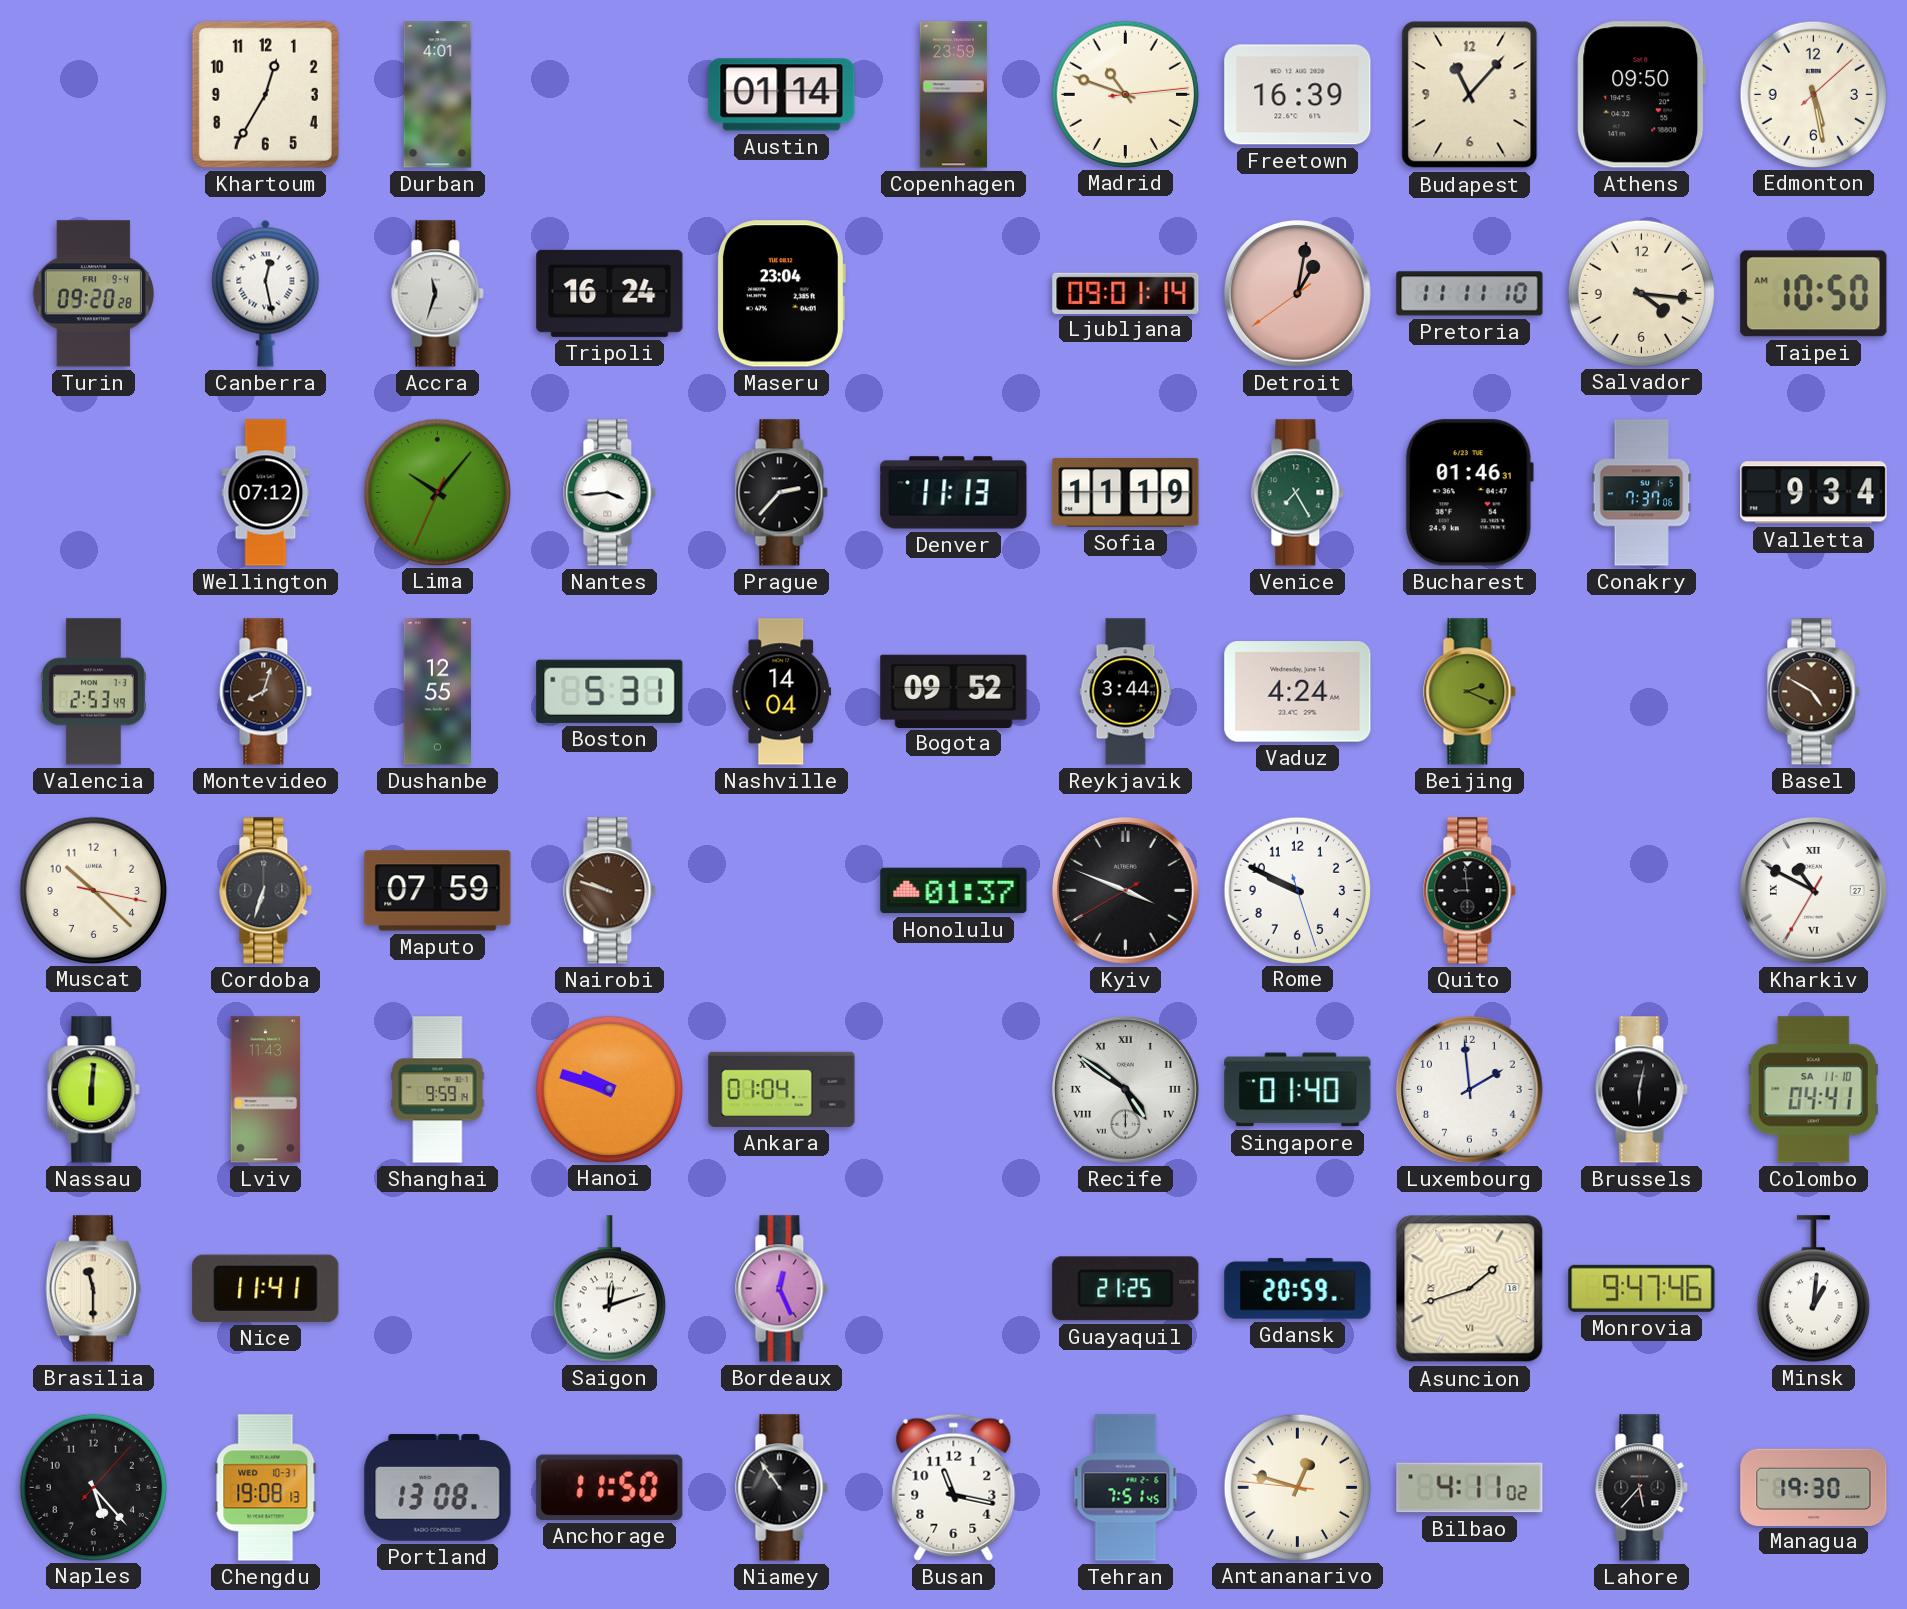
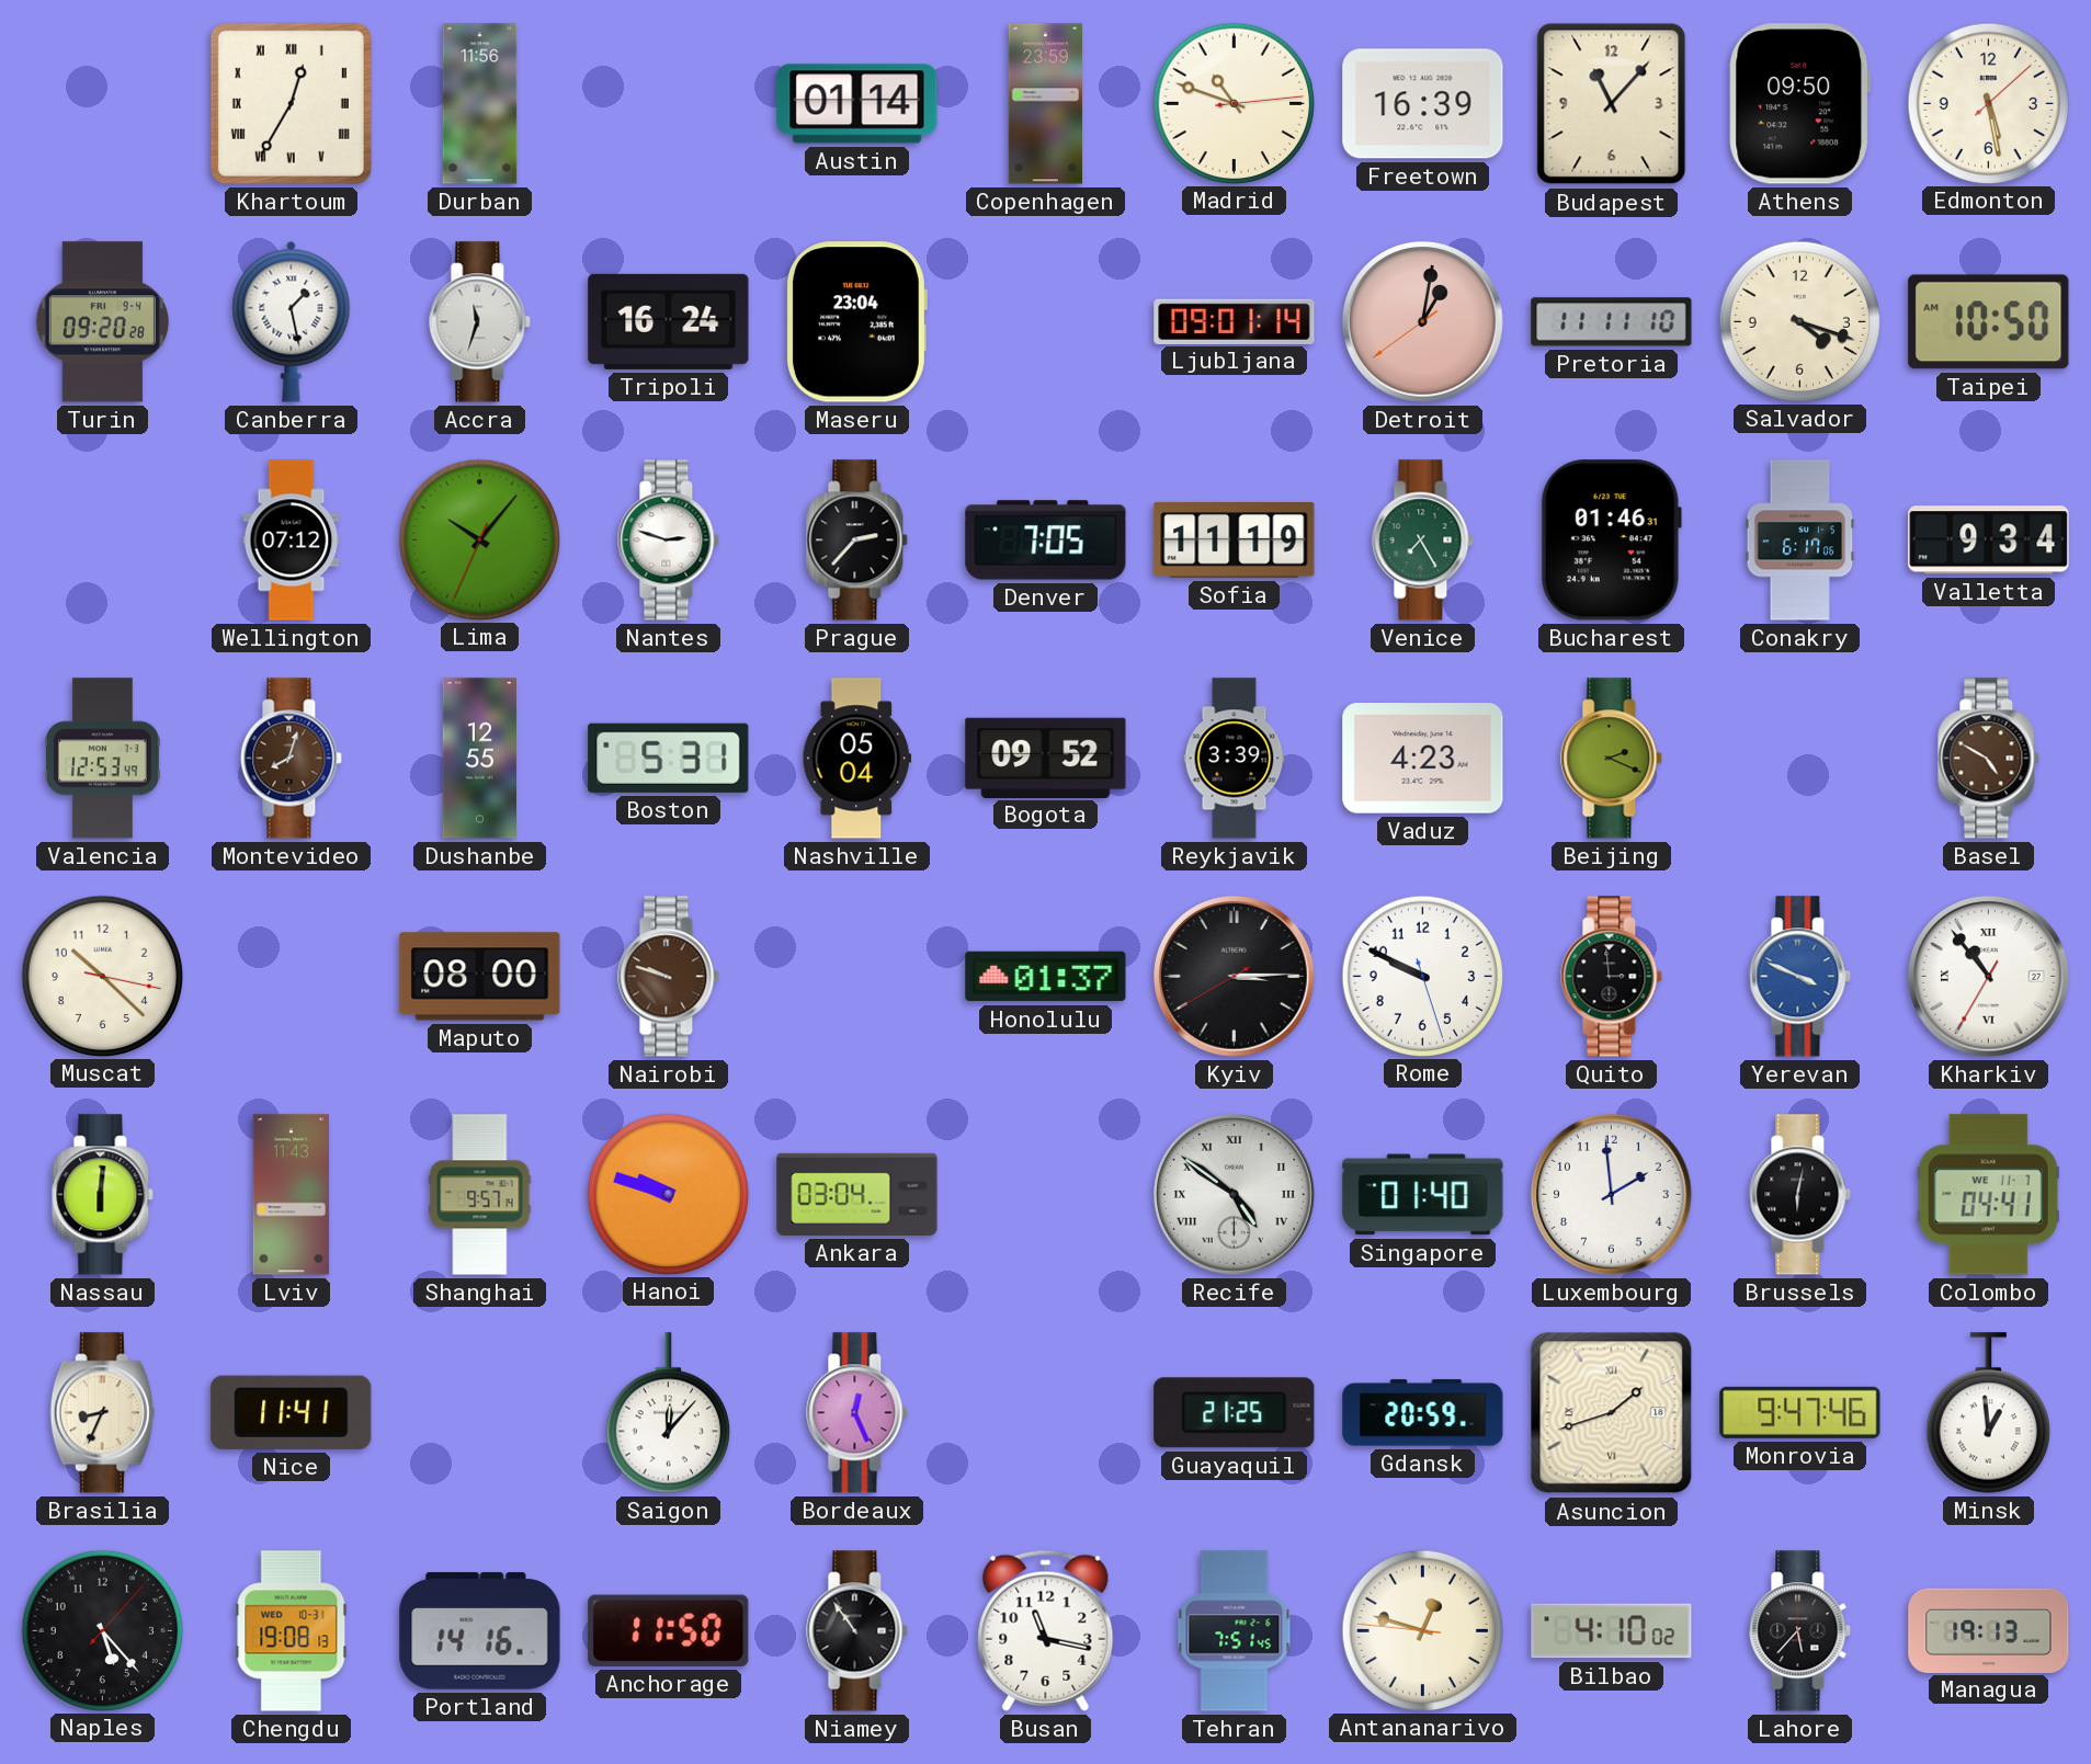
Khartoum numerals: Arabic -> Roman
Durban: 4:01 -> 11:56
Canberra: 12:28 -> 1:28
Salvador: 4:16 -> 4:18
Nantes: 3:44 -> 2:48
Denver: 11:13 -> 7:05
Conakry: 7:37 -> 6:17
Valencia: 2:53 -> 12:53
Nashville: 14:04 -> 05:04
Reykjavik: 3:44 -> 3:39
Vaduz: 4:24 -> 4:23
Cordoba: 6:33 -> none
Maputo: 07:59 -> 08:00
Kyiv: 3:48 -> 3:14
Quito: 8:59 -> 2:59
Yerevan: none -> 3:49
Kharkiv: 10:49 -> 10:53
Shanghai: 9:59 -> 9:57
Ankara: 01:04 -> 03:04
Colombo date: SA 11-10 -> WE 11-7
Brasilia: 11:30 -> 8:34
Saigon: 12:12 -> 12:07
Minsk: 1:01 -> 12:59
Portland: 13:08 -> 14:16
Bilbao: 4:11 -> 4:10
Managua: 19:30 -> 19:13
